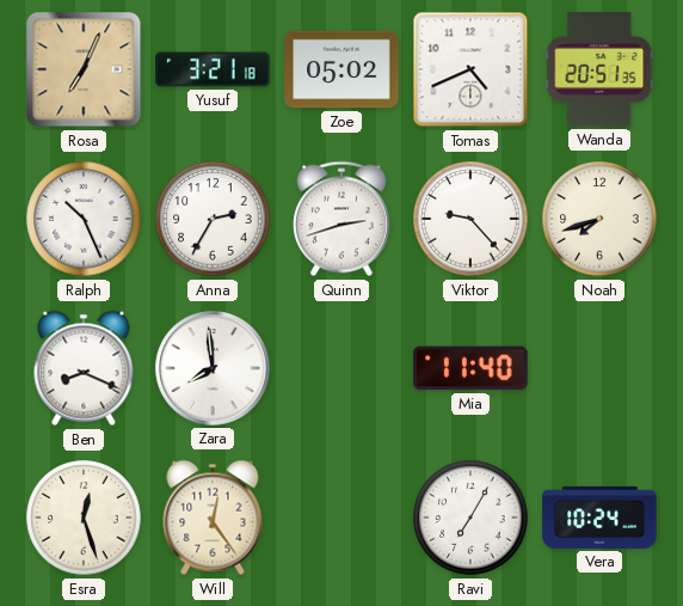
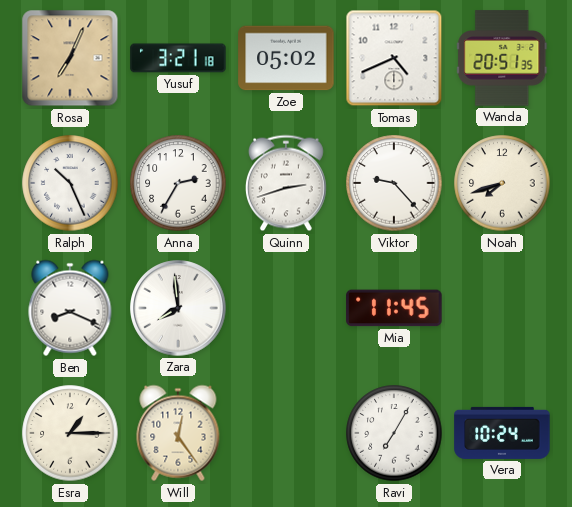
Mia: 11:40 -> 11:45
Esra: 12:27 -> 1:15
